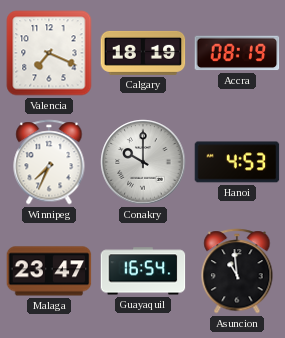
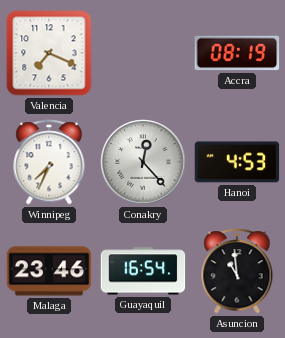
Calgary: 18:19 -> none
Conakry: 10:00 -> 12:23
Malaga: 23:47 -> 23:46
